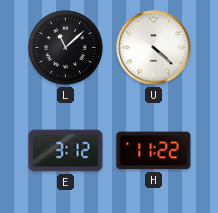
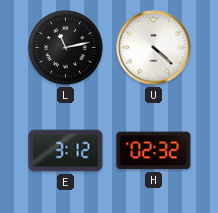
L: 11:08 -> 11:13
H: 11:22 -> 02:32
